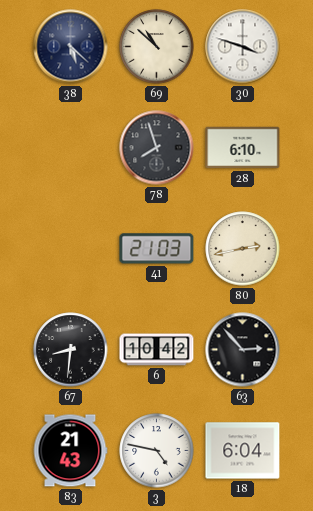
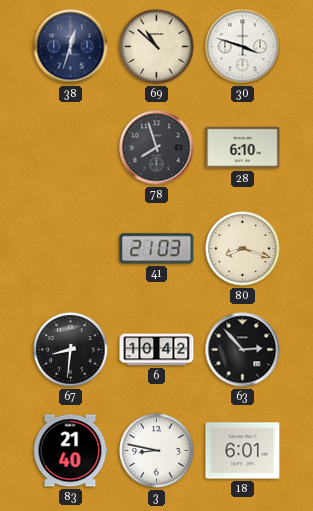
38: 5:22 -> 12:33
80: 2:43 -> 8:18
83: 21:43 -> 21:40
3: 4:47 -> 8:47
18: 6:04 -> 6:01
